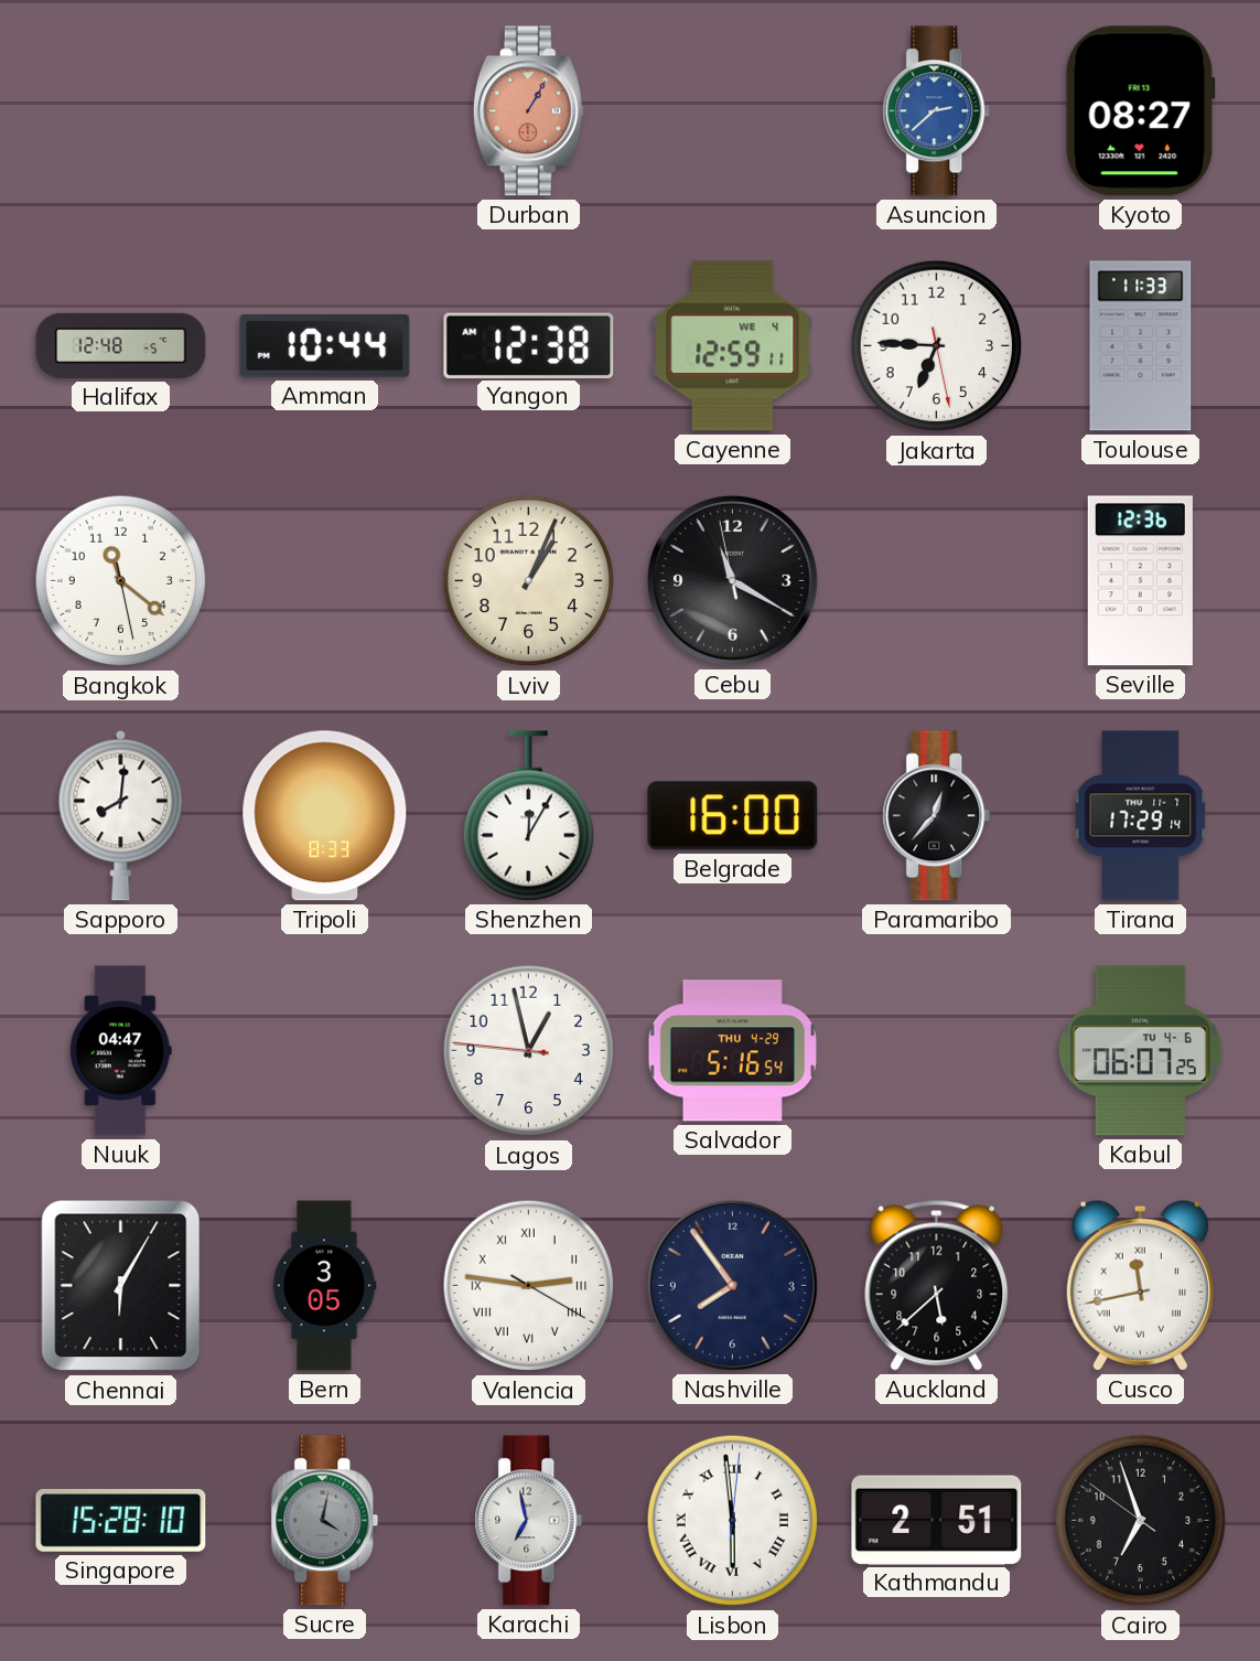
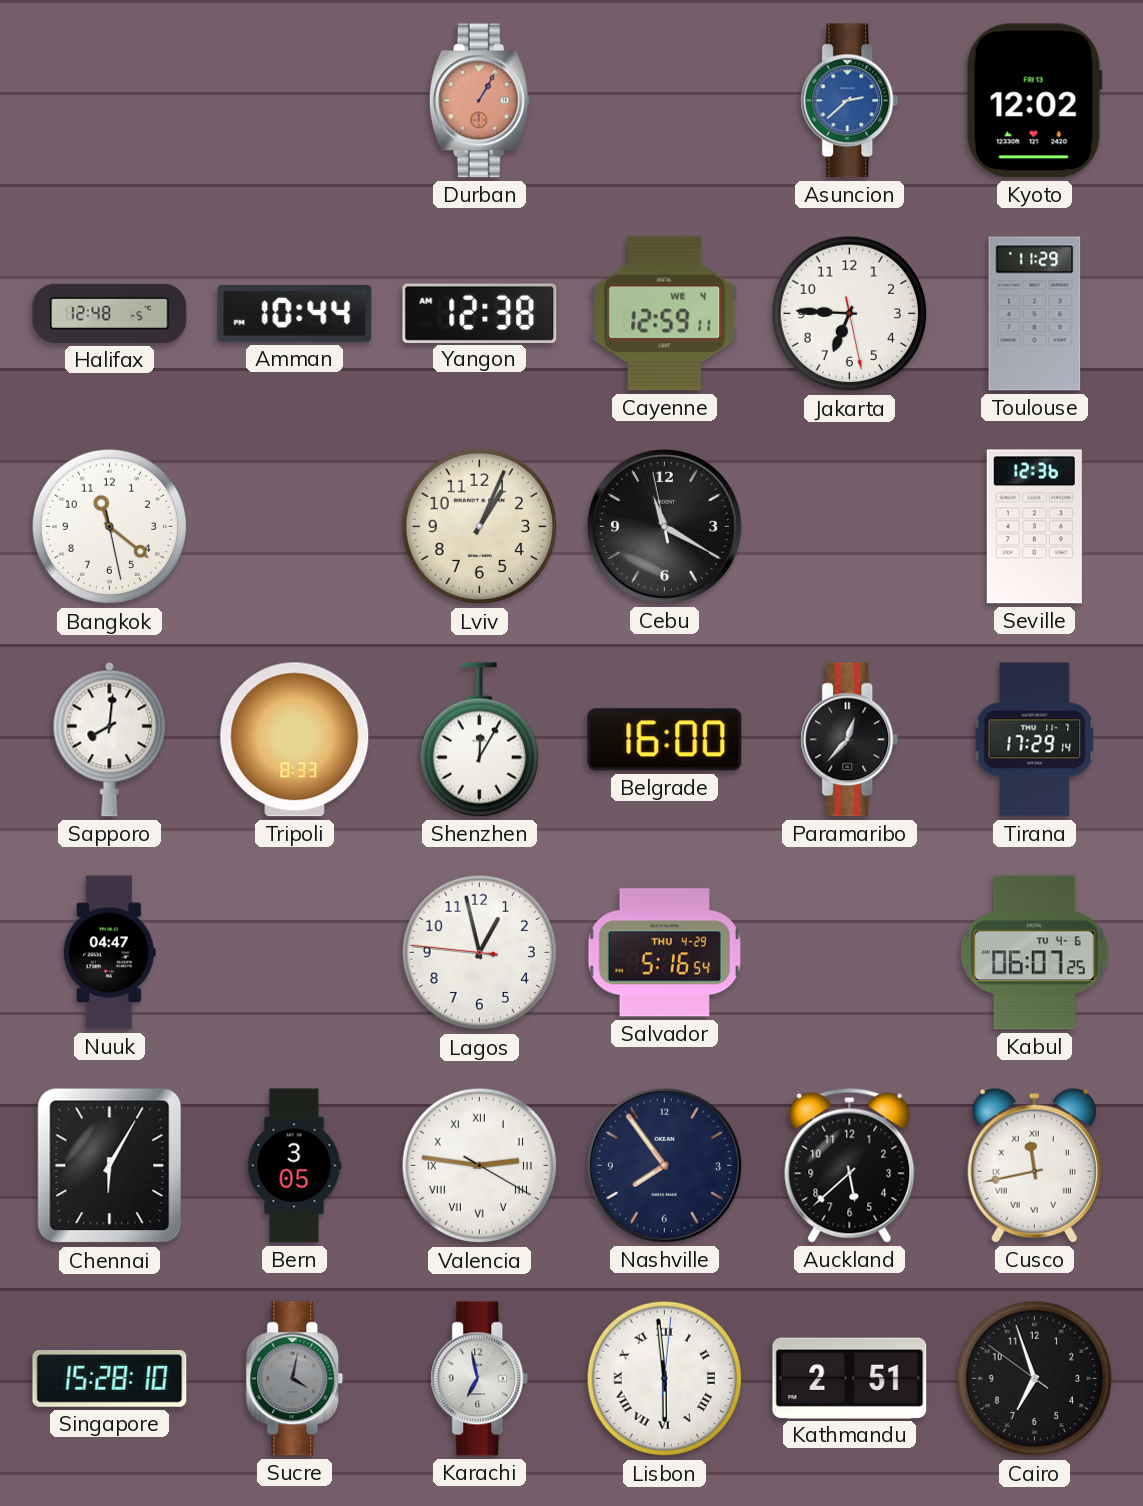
Kyoto: 08:27 -> 12:02
Toulouse: 11:33 -> 11:29
